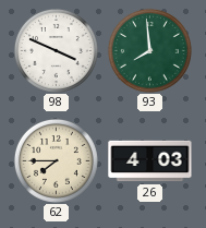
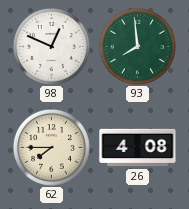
98: 3:49 -> 12:49
26: 4:03 -> 4:08
